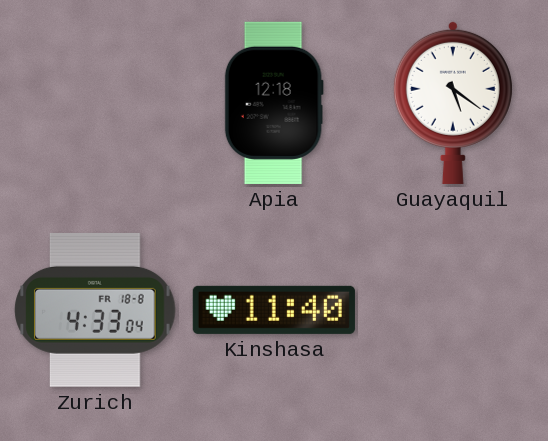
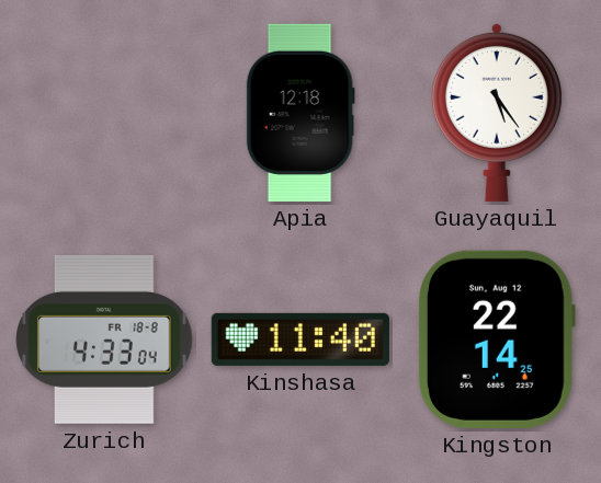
Guayaquil: 5:21 -> 5:24
Kingston: none -> 22:14
